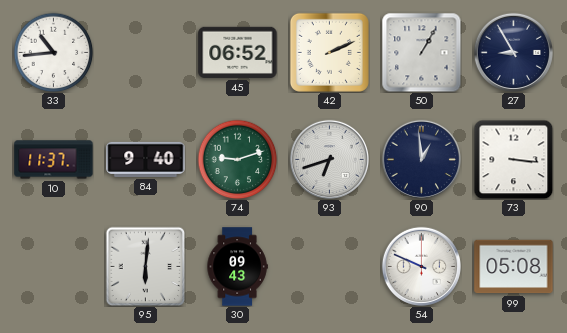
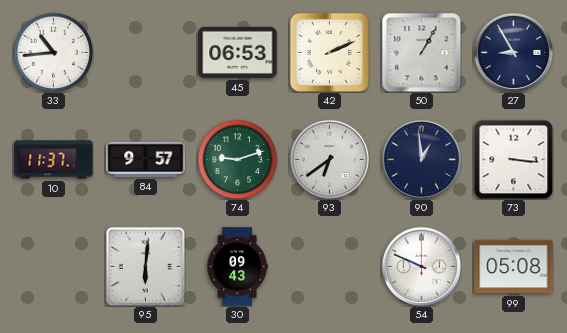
45: 06:52 -> 06:53
84: 9:40 -> 9:57
93: 6:42 -> 6:39
